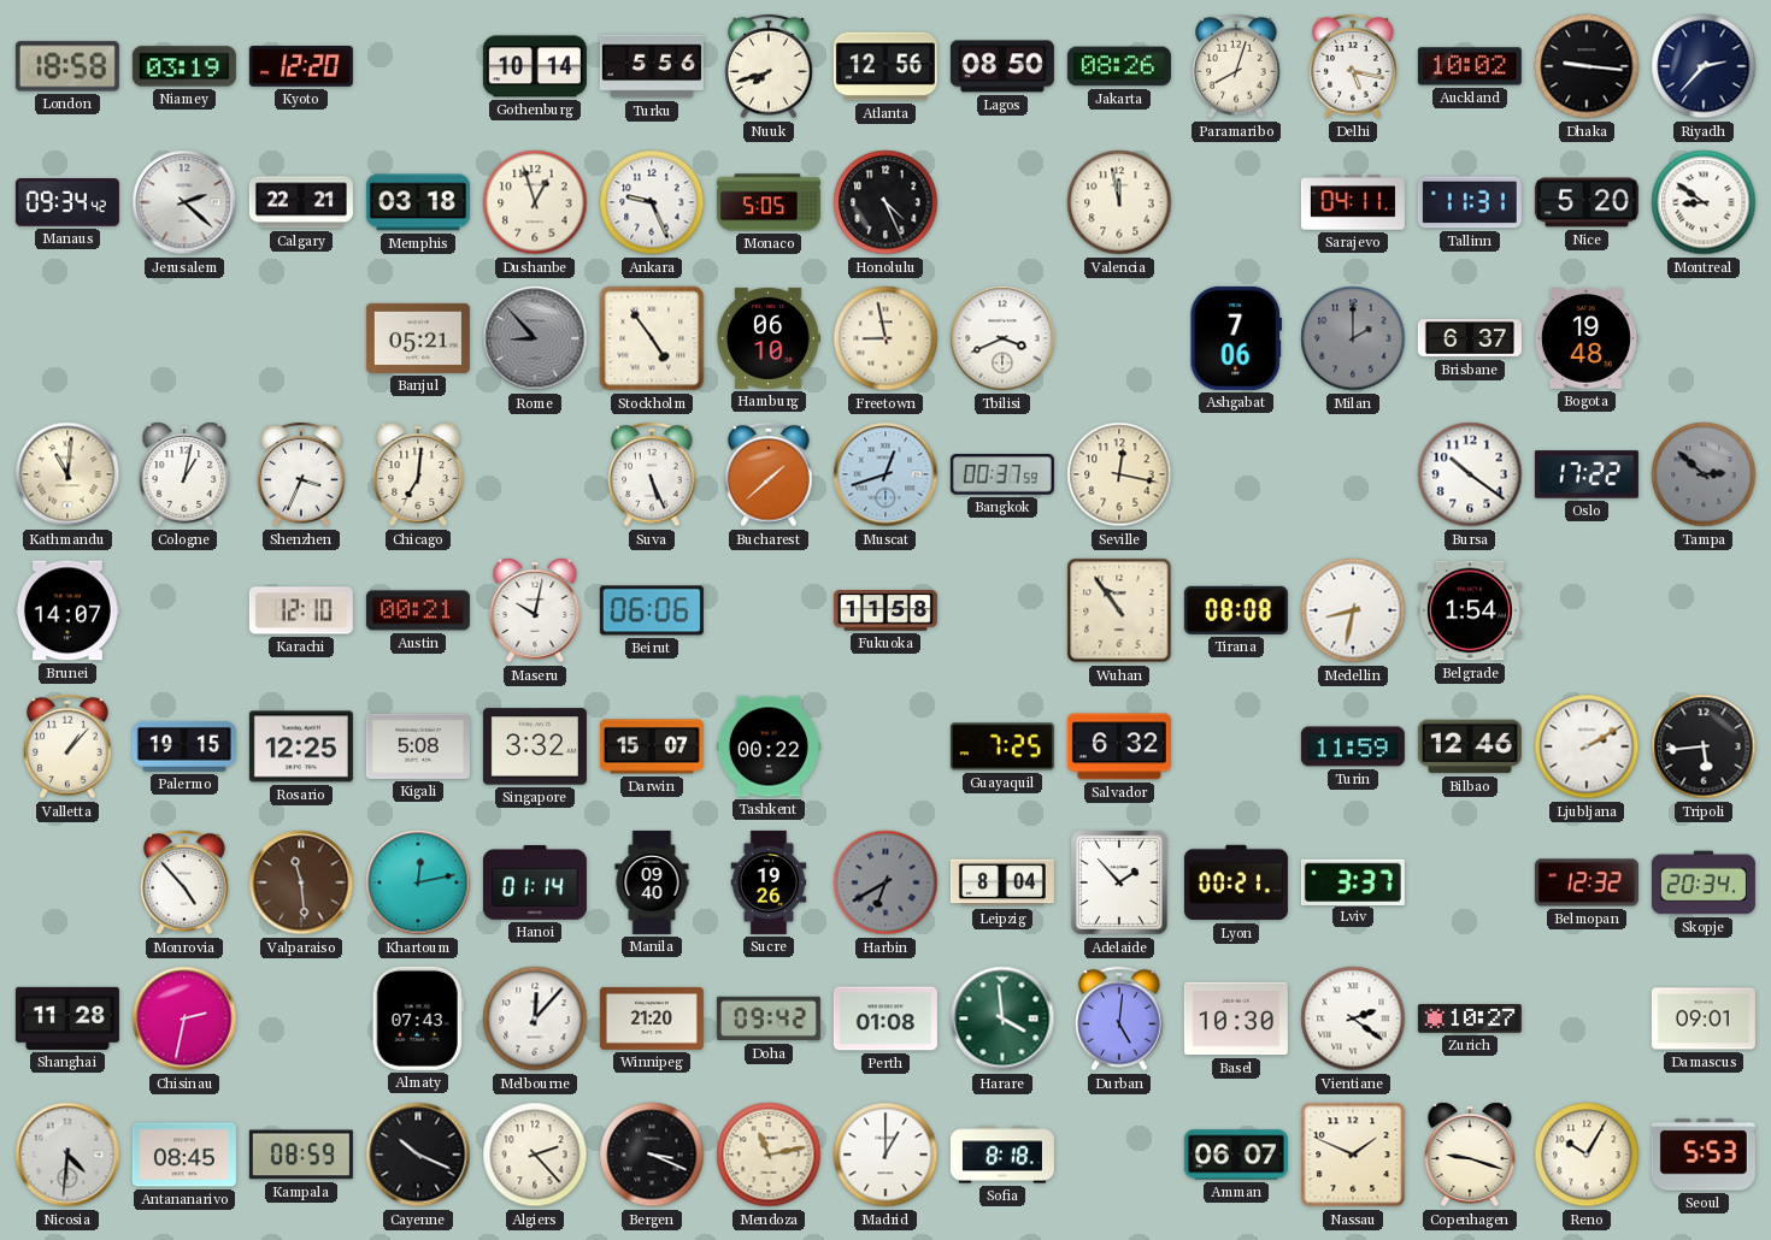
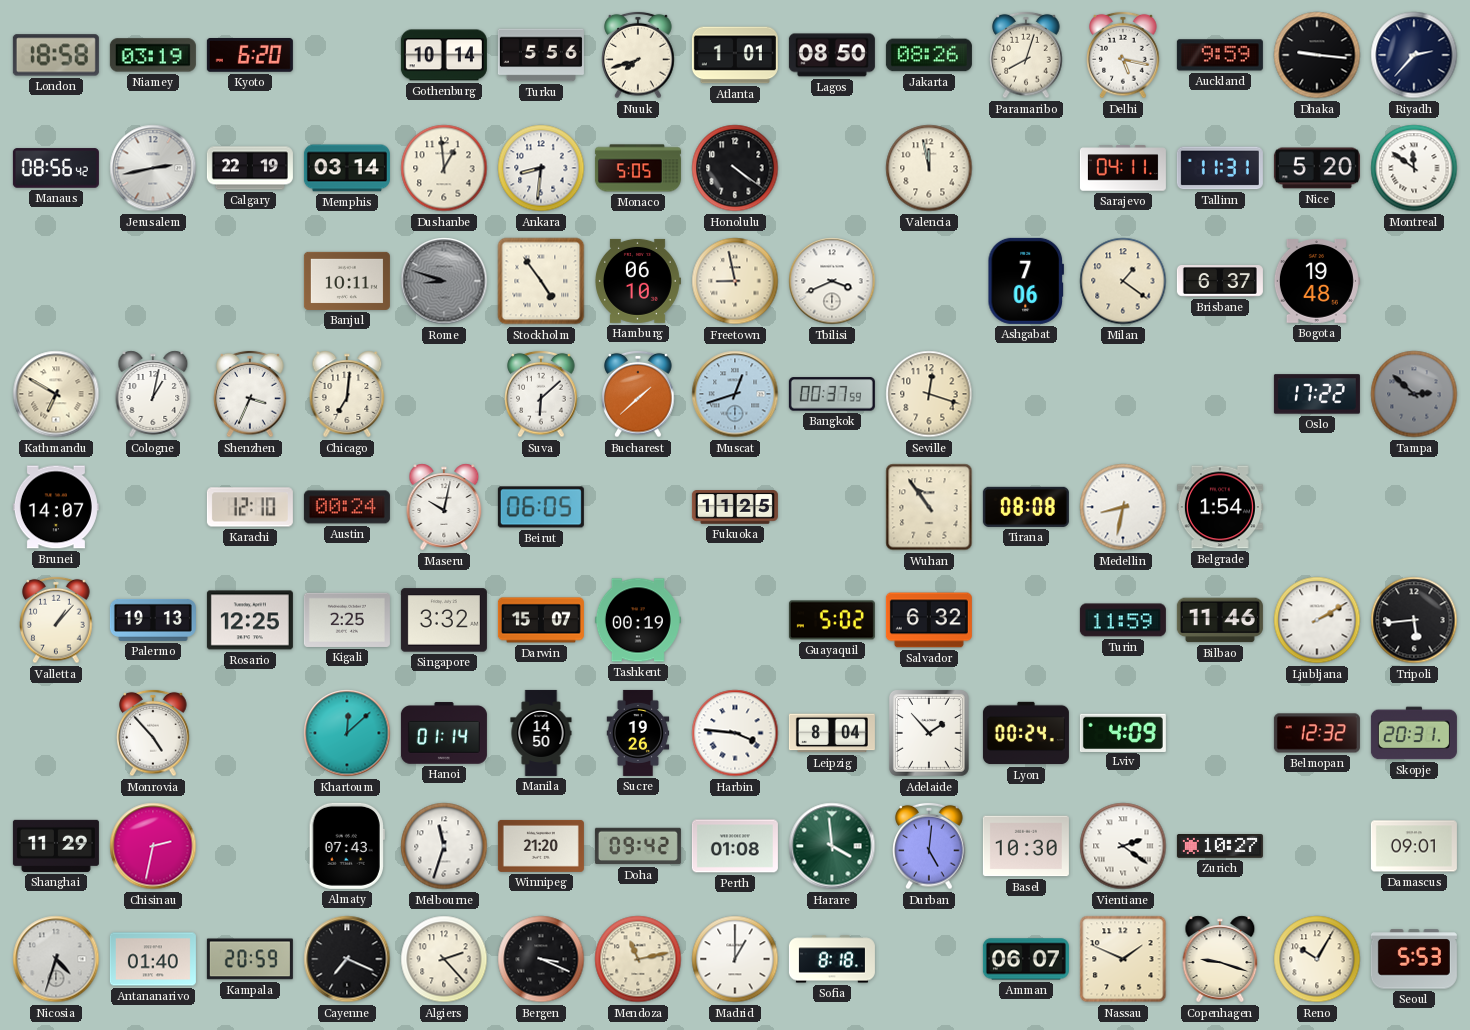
Kyoto: 12:20 -> 6:20
Atlanta: 12:56 -> 1:01
Auckland: 10:02 -> 9:59
Manaus: 09:34 -> 08:56
Jerusalem: 2:22 -> 2:43
Calgary: 22:21 -> 22:19
Memphis: 03:18 -> 03:14
Dushanbe: 12:57 -> 12:59
Ankara: 9:26 -> 8:31
Honolulu: 4:26 -> 4:21
Montreal: 8:51 -> 11:51
Banjul: 05:21 -> 10:11
Rome: 8:53 -> 8:48
Milan: 2:00 -> 1:21
Milan dial: grey -> cream
Kathmandu: 11:01 -> 6:50
Suva: 5:26 -> 6:08
Seville: 12:17 -> 12:18
Bursa: 10:21 -> none
Austin: 00:21 -> 00:24
Beirut: 06:06 -> 06:05
Fukuoka: 11:58 -> 11:25
Palermo: 19:15 -> 19:13
Kigali: 5:08 -> 2:25
Tashkent: 00:22 -> 00:19
Guayaquil: 7:25 -> 5:02
Bilbao: 12:46 -> 11:46
Valparaiso: 11:29 -> none
Khartoum: 12:13 -> 12:08
Manila: 09:40 -> 14:50
Harbin: 6:40 -> 3:46
Harbin dial: grey -> white
Lyon: 00:21 -> 00:24
Lviv: 3:37 -> 4:09
Skopje: 20:34 -> 20:31
Shanghai: 11:28 -> 11:29
Melbourne: 12:07 -> 11:33
Nicosia: 4:31 -> 4:33
Antananarivo: 08:45 -> 01:40
Kampala: 08:59 -> 20:59
Cayenne: 10:19 -> 7:19
